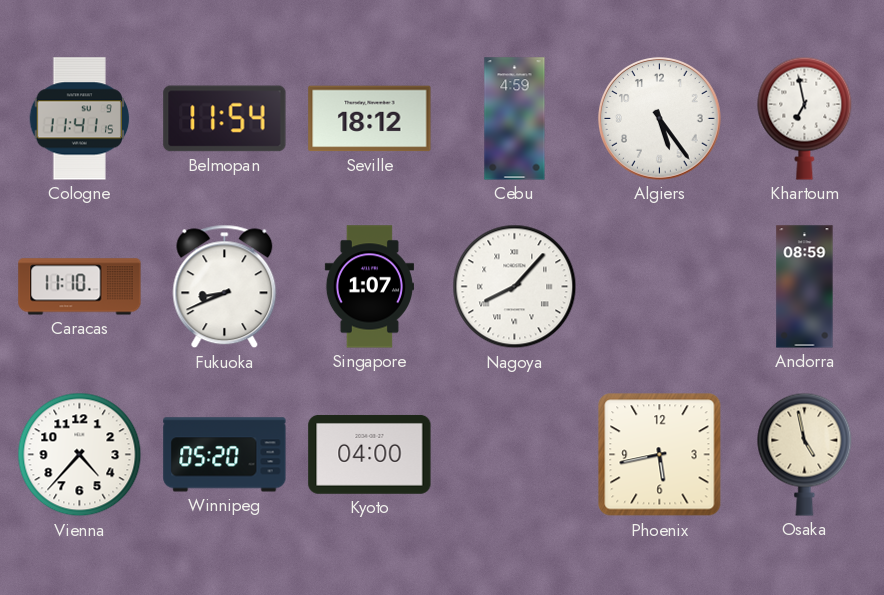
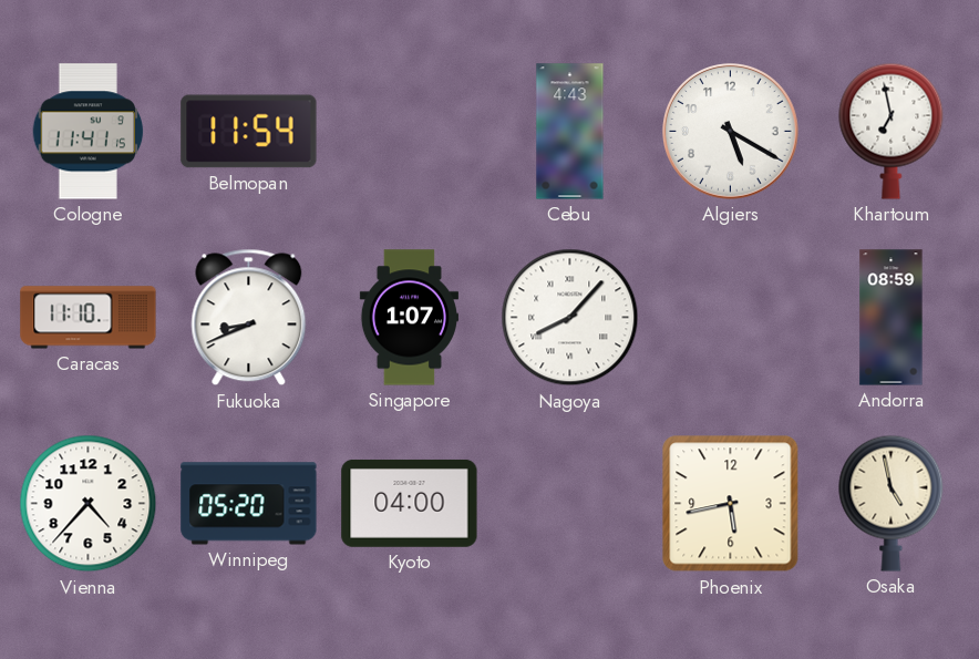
Seville: 18:12 -> none
Cebu: 4:59 -> 4:43
Algiers: 5:24 -> 5:20
